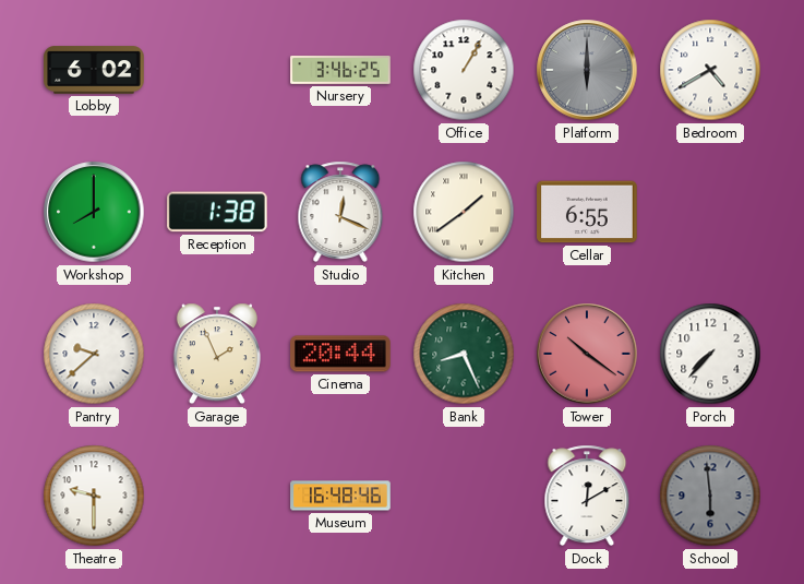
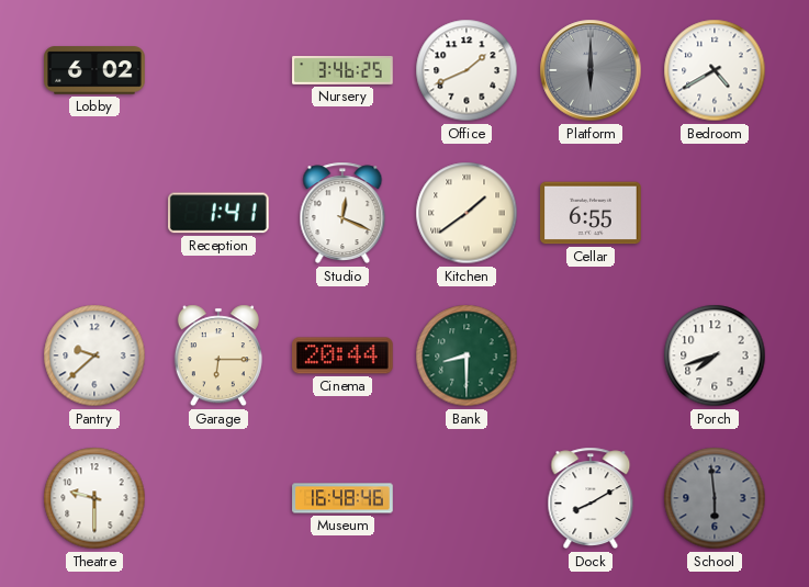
Office: 1:05 -> 1:41
Workshop: 8:00 -> none
Reception: 1:38 -> 1:41
Garage: 1:56 -> 6:15
Bank: 8:26 -> 8:30
Tower: 10:21 -> none
Porch: 7:37 -> 7:42
Dock: 12:10 -> 8:10
